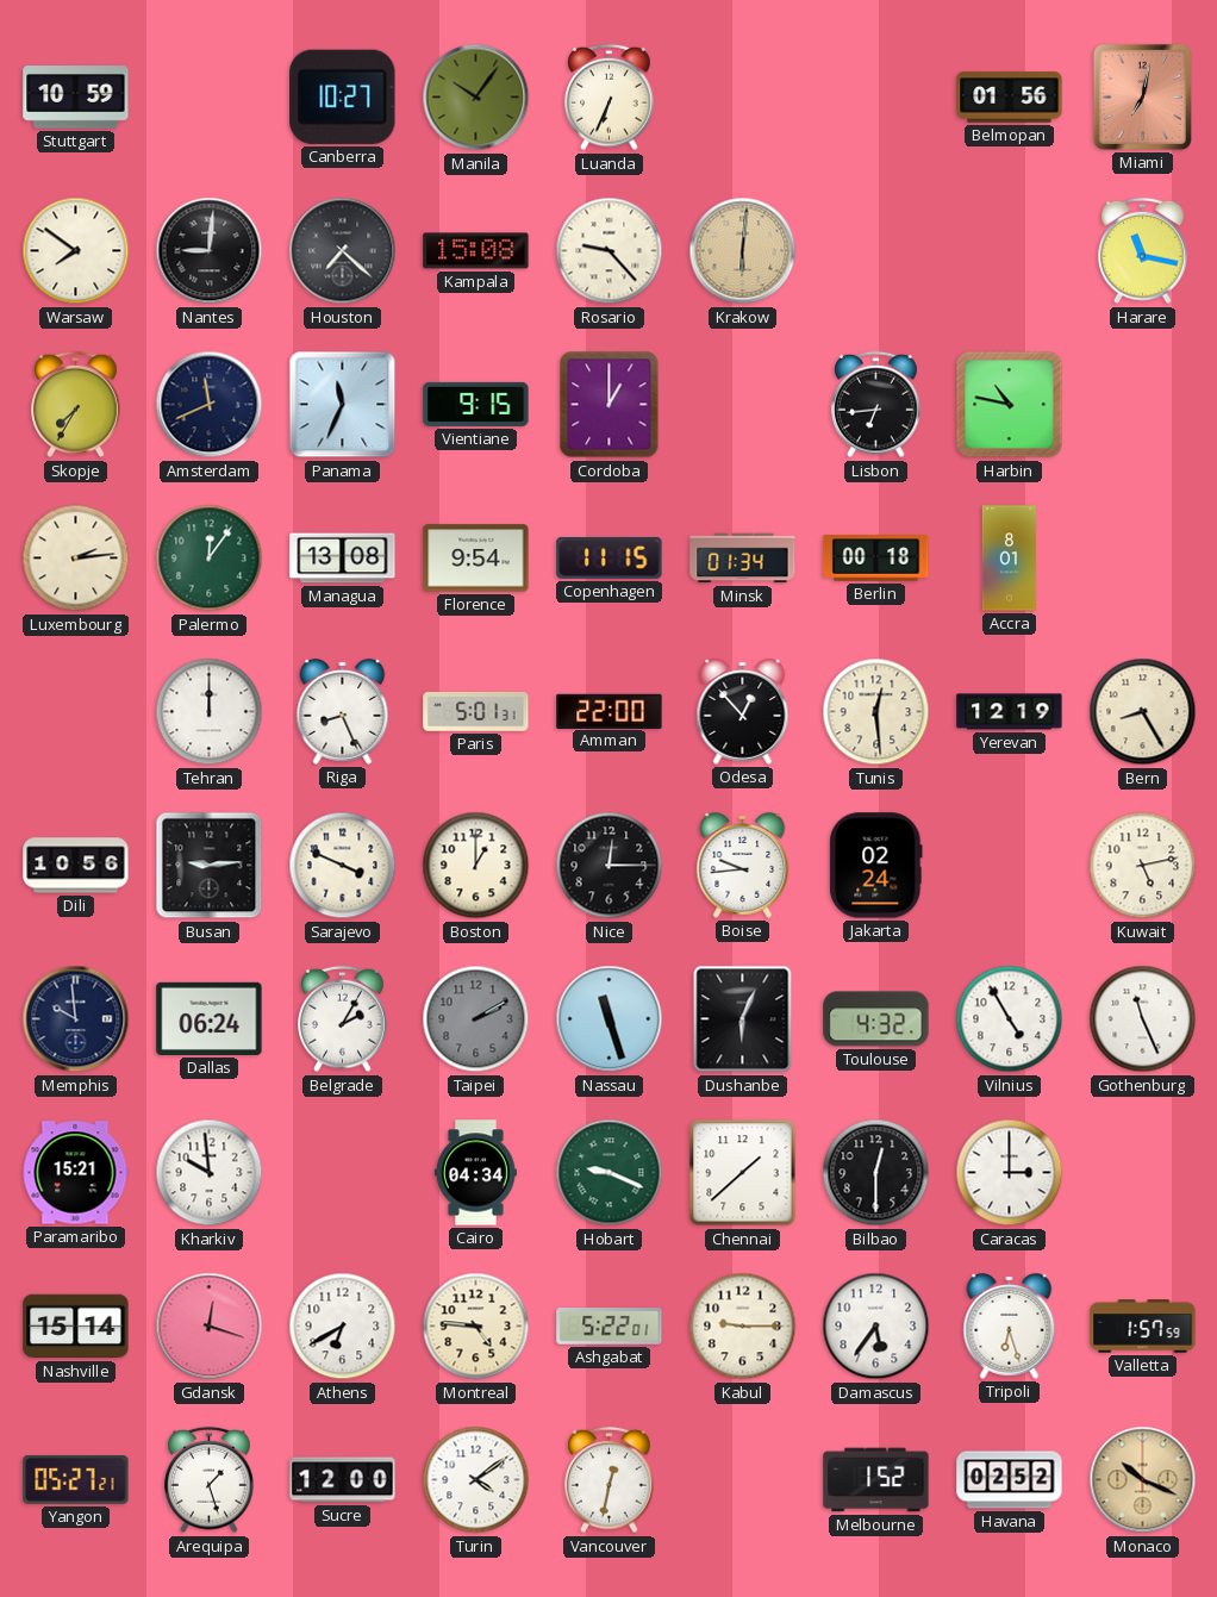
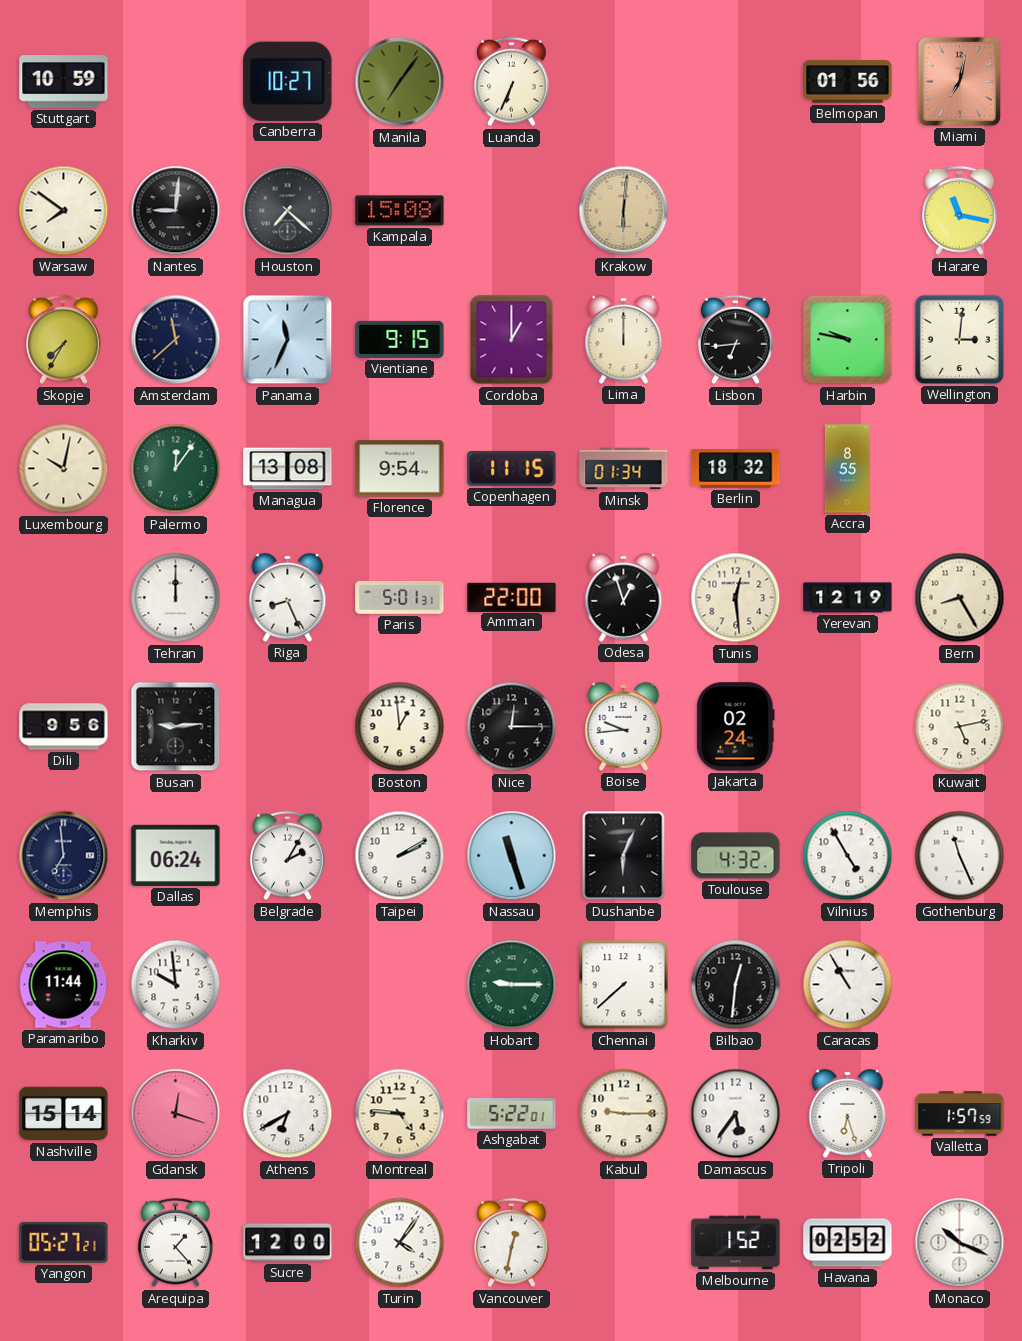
Manila: 10:06 -> 7:06
Rosario: 9:23 -> none
Amsterdam: 11:41 -> 11:38
Lima: none -> 12:00
Harbin: 10:47 -> 9:47
Wellington: none -> 3:01
Luxembourg: 2:14 -> 10:02
Berlin: 00:18 -> 18:32
Accra: 8:01 -> 8:55
Odesa: 12:53 -> 12:57
Dili: 10:56 -> 9:56
Sarajevo: 3:49 -> none
Boston: 1:00 -> 12:59
Memphis: 9:59 -> 6:59
Taipei dial: grey -> white
Paramaribo: 15:21 -> 11:44
Cairo: 04:34 -> none
Hobart: 9:19 -> 9:15
Chennai: 1:38 -> 7:38
Bilbao: 12:30 -> 12:31
Caracas: 3:00 -> 10:55
Arequipa: 1:27 -> 1:23
Turin: 4:09 -> 4:06
Monaco dial: champagne -> white
